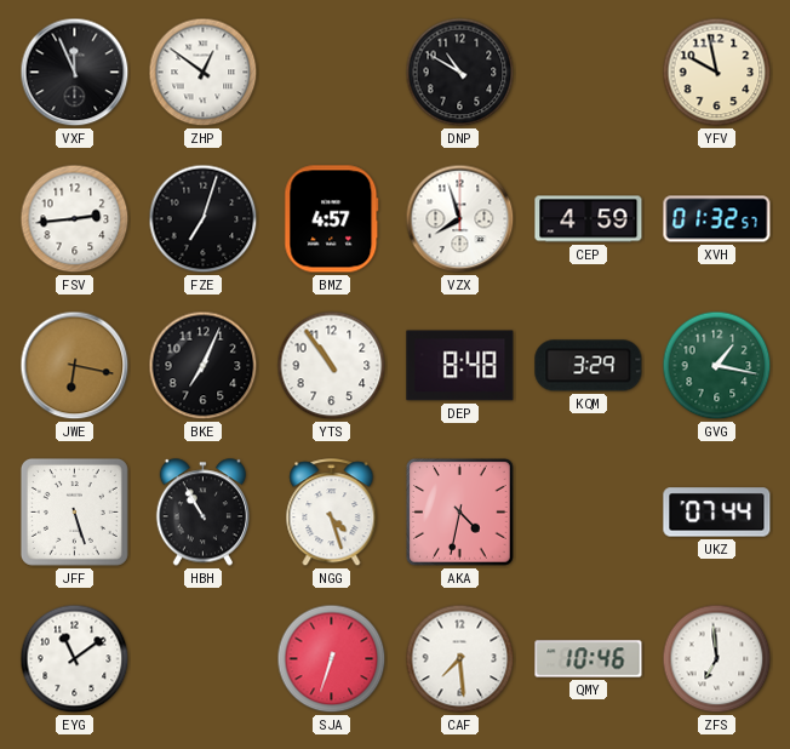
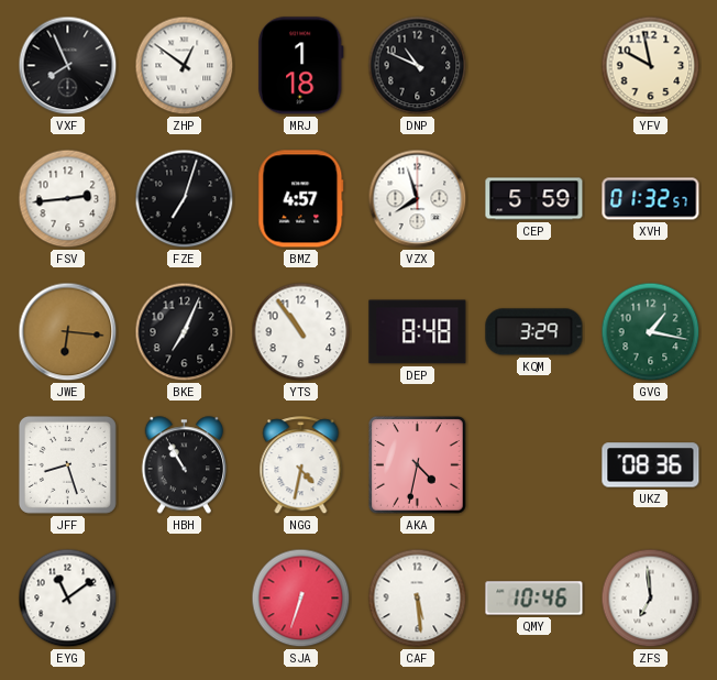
VXF: 11:56 -> 7:56
MRJ: none -> 1:18
DNP: 10:50 -> 10:49
CEP: 4:59 -> 5:59
JWE: 6:17 -> 6:16
JFF: 5:27 -> 8:27
NGG: 4:27 -> 4:32
UKZ: 07:44 -> 08:36
CAF: 7:29 -> 5:29
